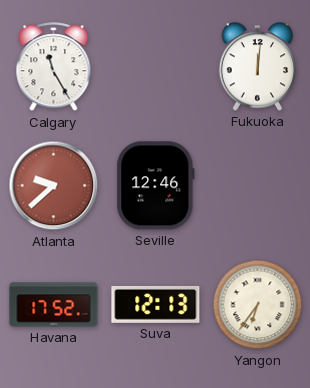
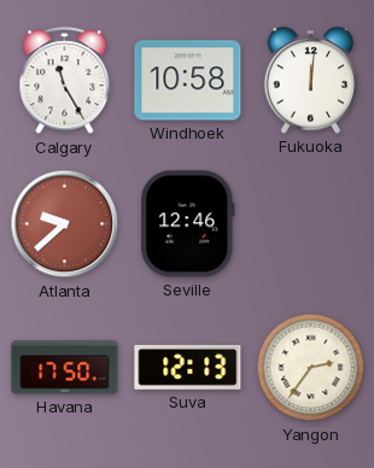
Windhoek: none -> 10:58
Havana: 17:52 -> 17:50
Yangon: 6:36 -> 2:36
